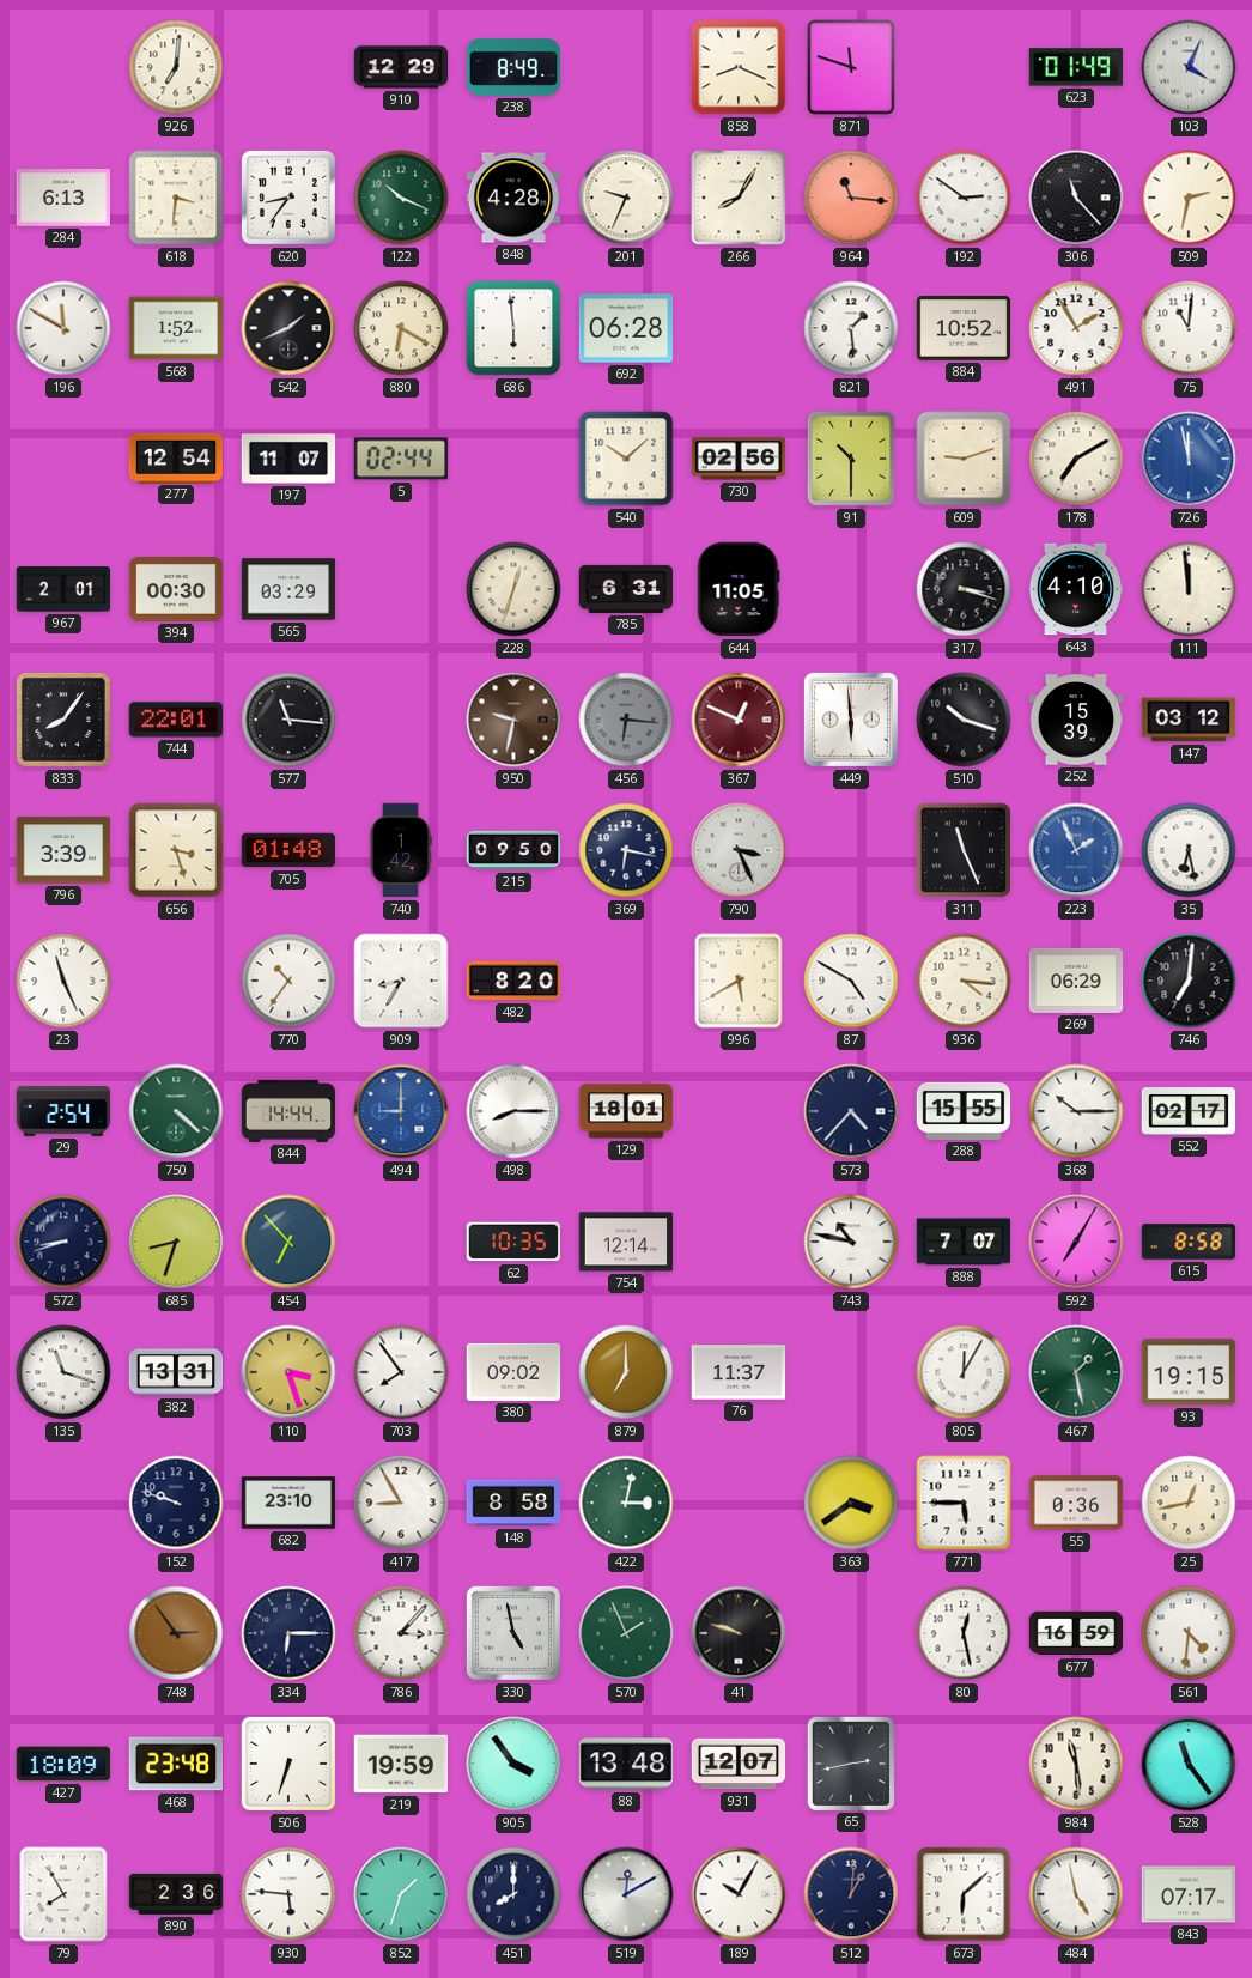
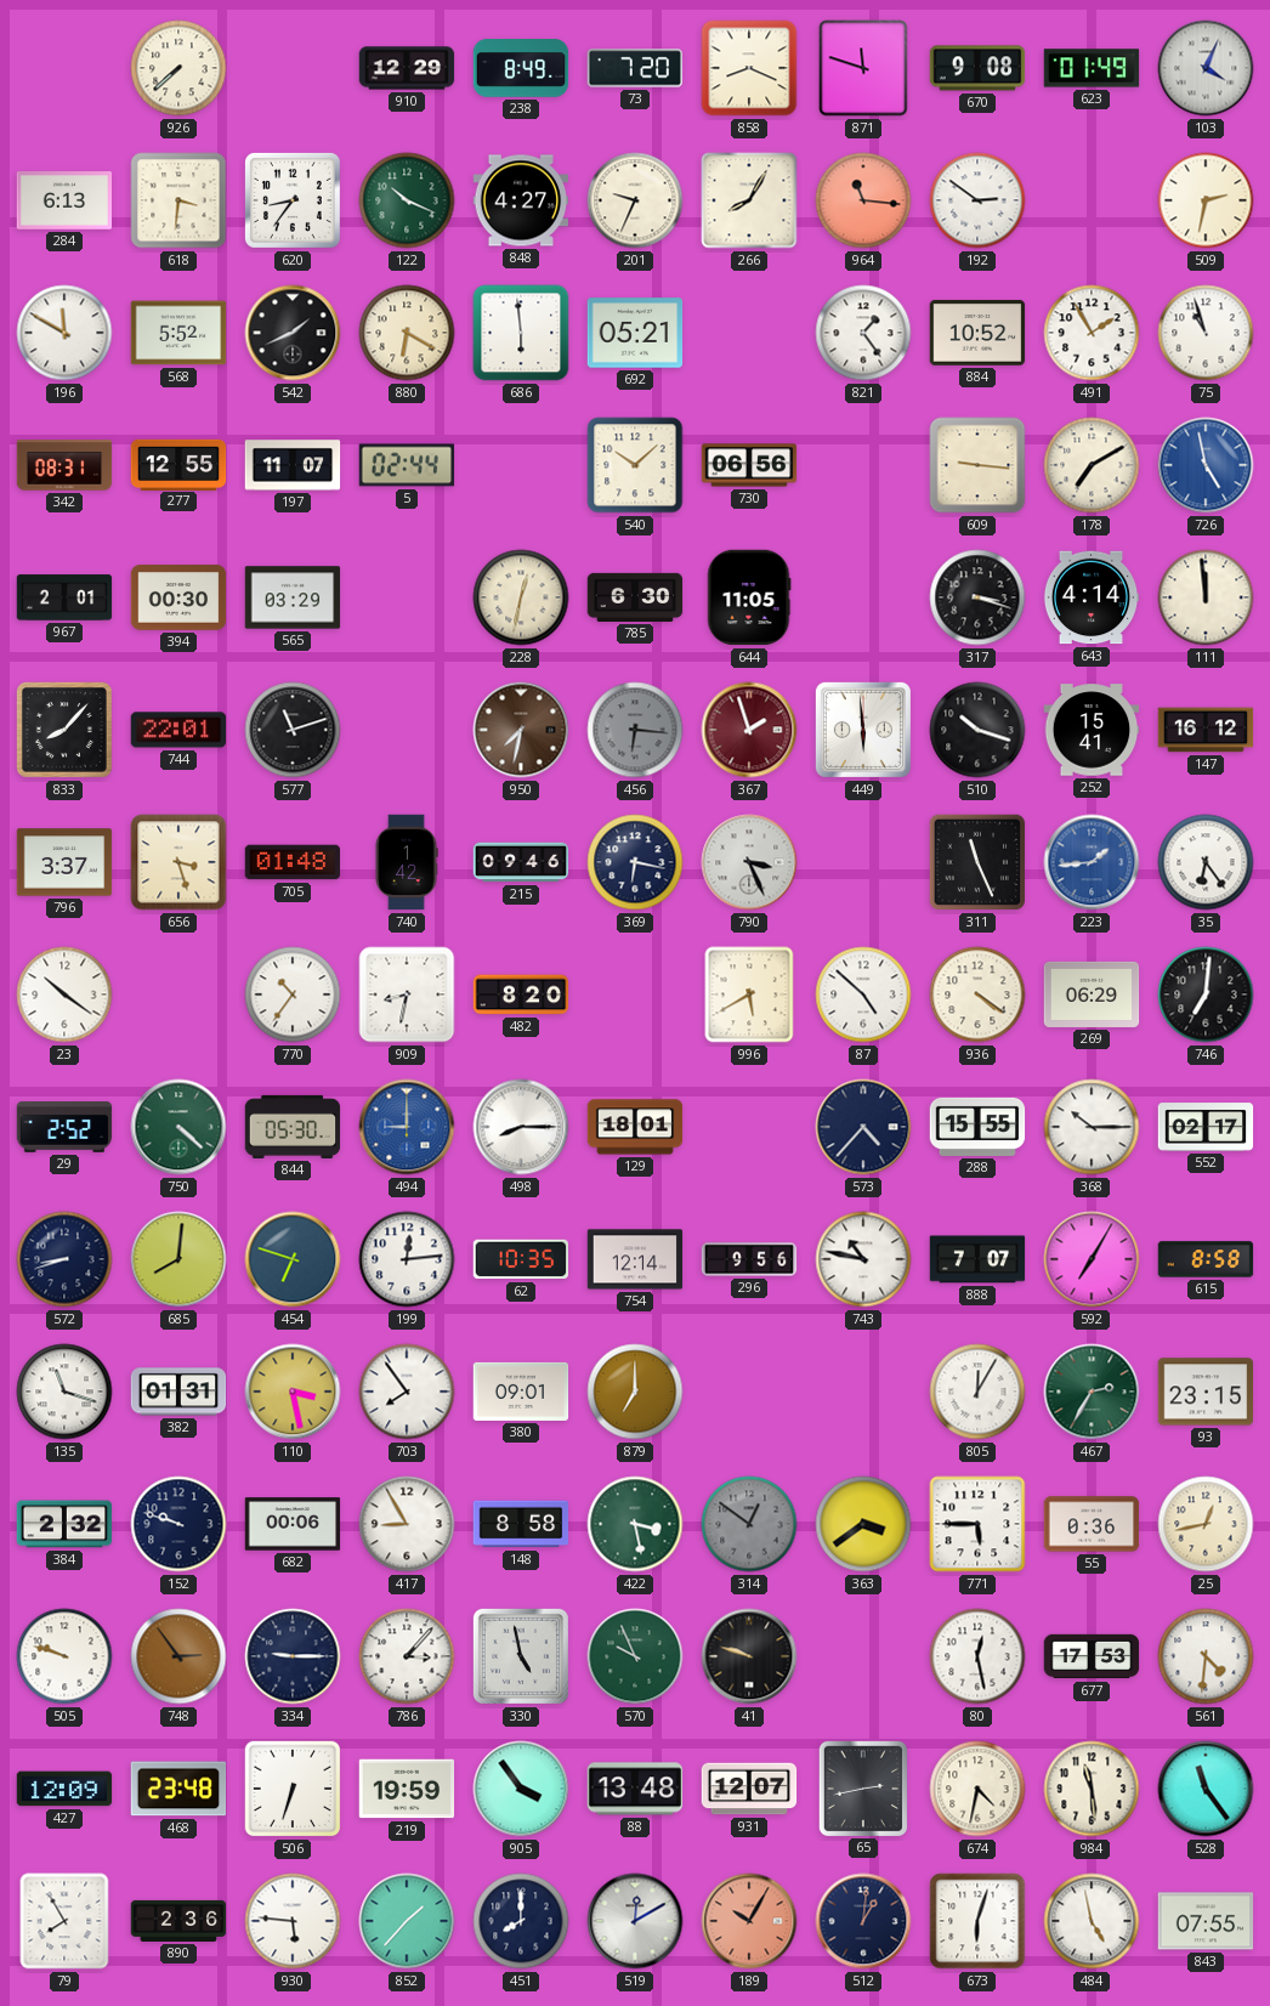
926: 7:01 -> 7:38
73: none -> 7:20
670: none -> 9:08
848: 4:28 -> 4:27
306: 11:23 -> none
568: 1:52 -> 5:52
692: 06:28 -> 05:21
821: 1:29 -> 1:24
75: 11:01 -> 10:57
342: none -> 08:31
277: 12:54 -> 12:55
730: 02:56 -> 06:56
91: 10:30 -> none
609: 9:12 -> 9:16
726: 11:58 -> 4:58
228: 12:33 -> 12:32
785: 6:31 -> 6:30
643: 4:10 -> 4:14
833: 8:06 -> 8:07
577: 11:16 -> 11:12
950: 9:32 -> 7:32
367: 12:49 -> 1:57
252: 15:39 -> 15:41
147: 03:12 -> 16:12
796: 3:39 -> 3:37
215: 09:50 -> 09:46
223: 1:56 -> 1:44
35: 6:28 -> 6:24
23: 11:26 -> 10:21
909: 8:35 -> 8:32
87: 4:50 -> 4:52
936: 4:16 -> 4:21
29: 2:54 -> 2:52
844: 14:44 -> 05:30
685: 8:33 -> 8:01
454: 6:53 -> 6:48
199: none -> 12:14
296: none -> 9:56
382: 13:31 -> 01:31
110: 3:27 -> 3:28
380: 09:02 -> 09:01
76: 11:37 -> none
467: 1:28 -> 2:35
93: 19:15 -> 23:15
384: none -> 2:32
682: 23:10 -> 00:06
422: 3:02 -> 3:28
314: none -> 12:51
505: none -> 9:48
334: 6:15 -> 9:15
570: 1:56 -> 9:56
677: 16:59 -> 17:53
427: 18:09 -> 12:09
674: none -> 4:32
852: 1:33 -> 1:37
189 dial: white -> salmon
673: 6:08 -> 6:03
843: 07:17 -> 07:55
